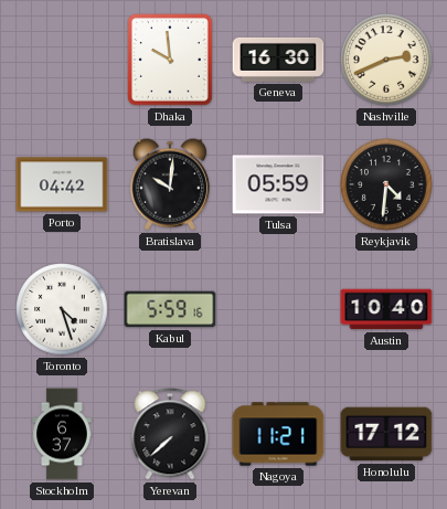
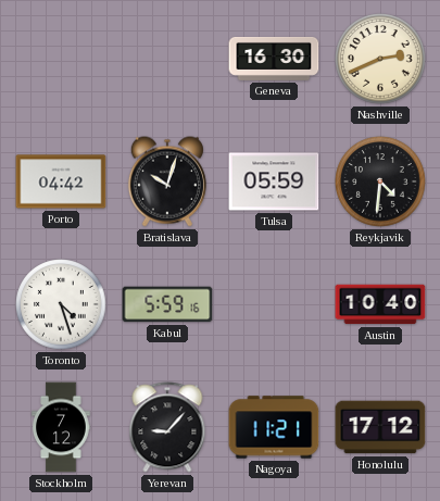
Dhaka: 9:59 -> none
Bratislava: 10:01 -> 10:03
Stockholm: 6:37 -> 7:12
Yerevan: 7:38 -> 9:07
